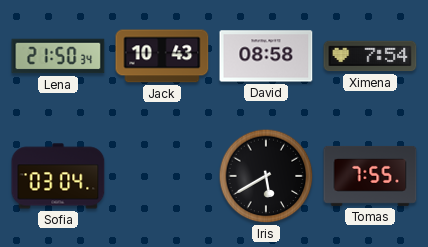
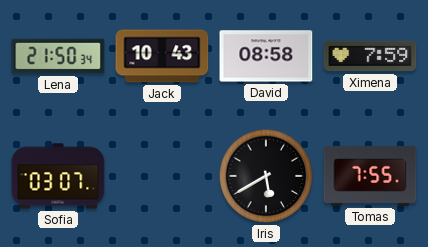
Ximena: 7:54 -> 7:59
Sofia: 03:04 -> 03:07
